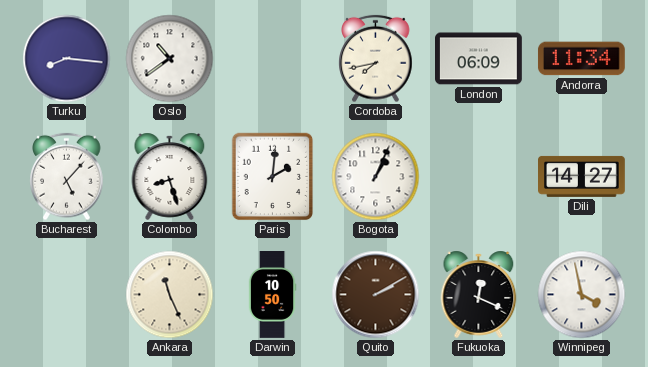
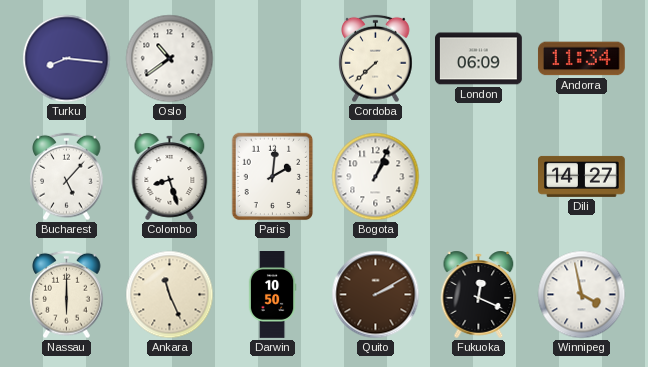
Cordoba: 7:43 -> 7:38
Nassau: none -> 6:00
